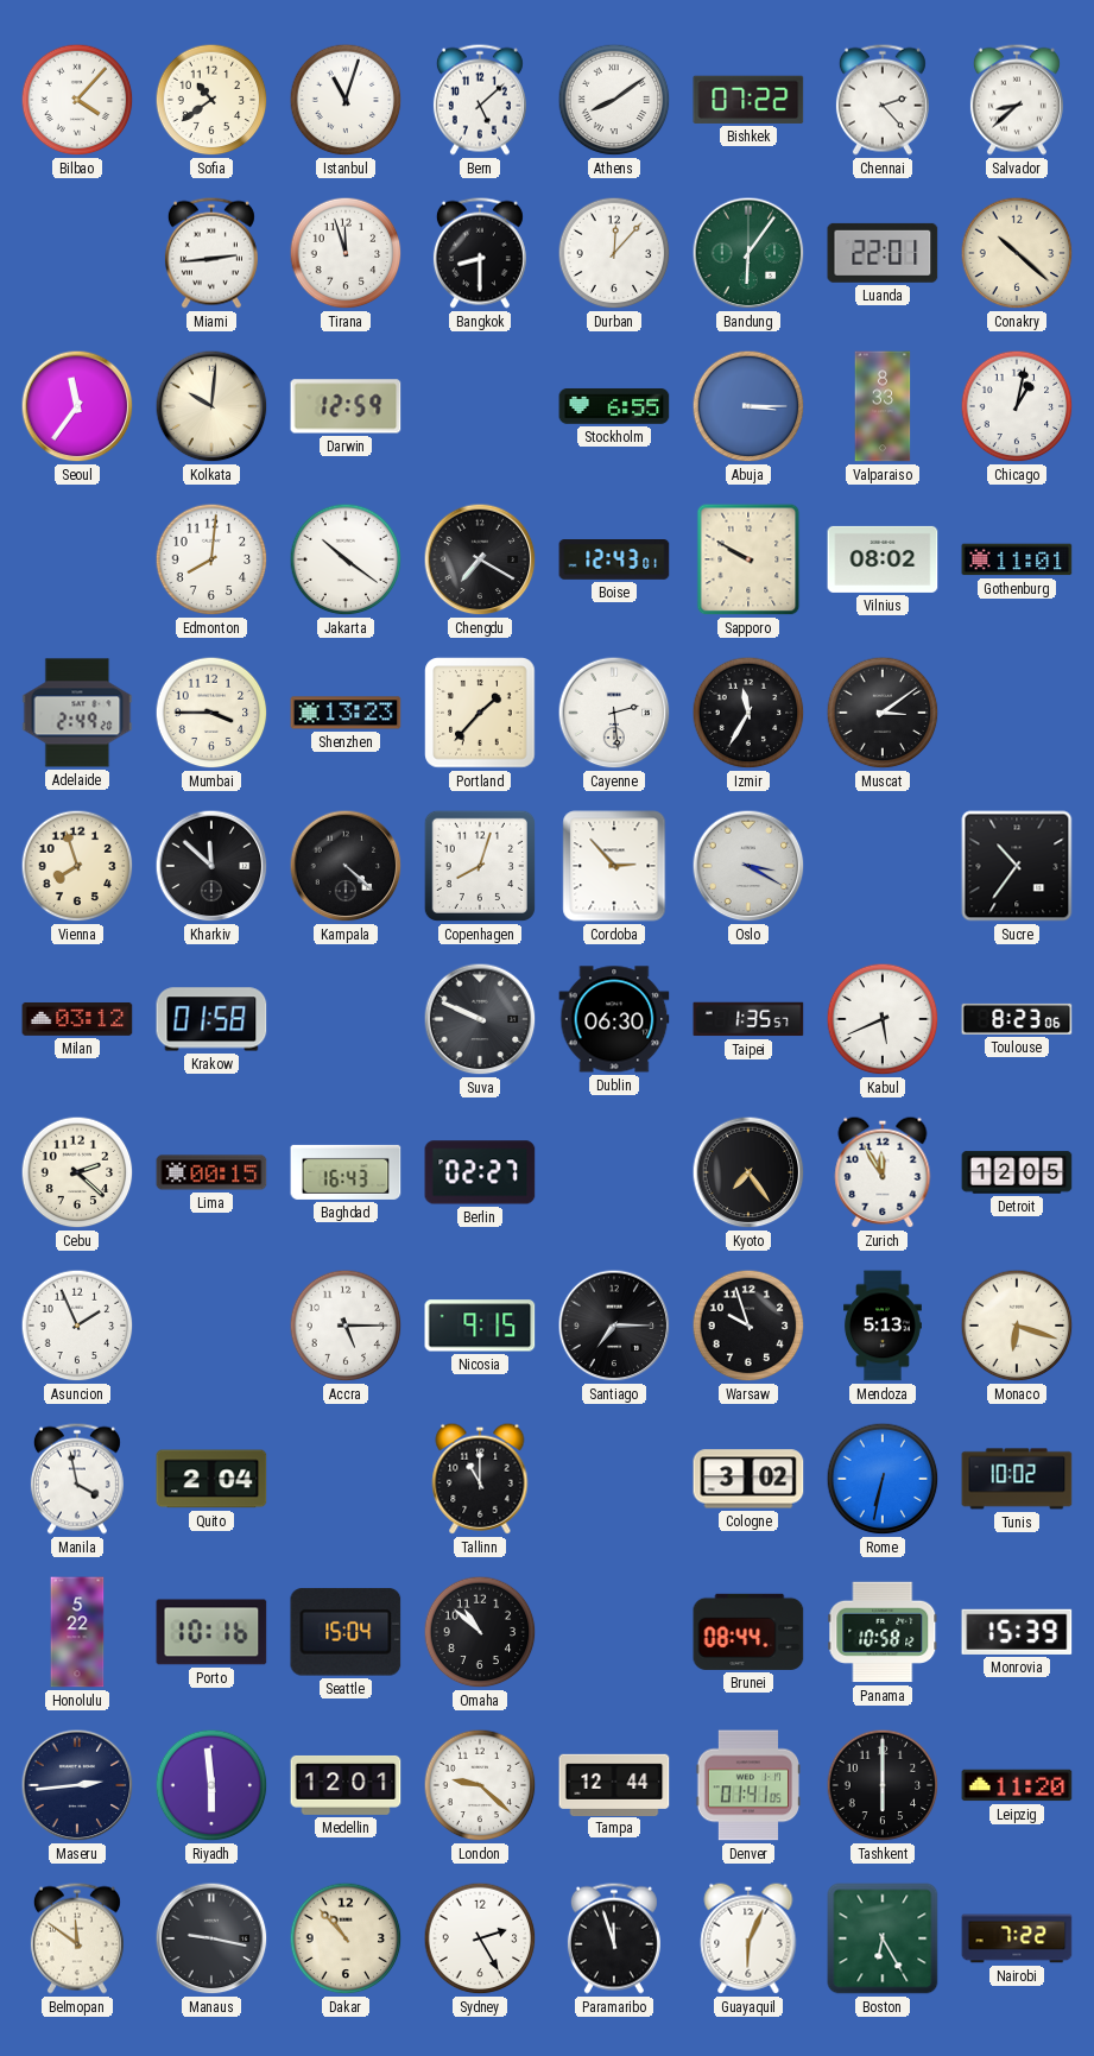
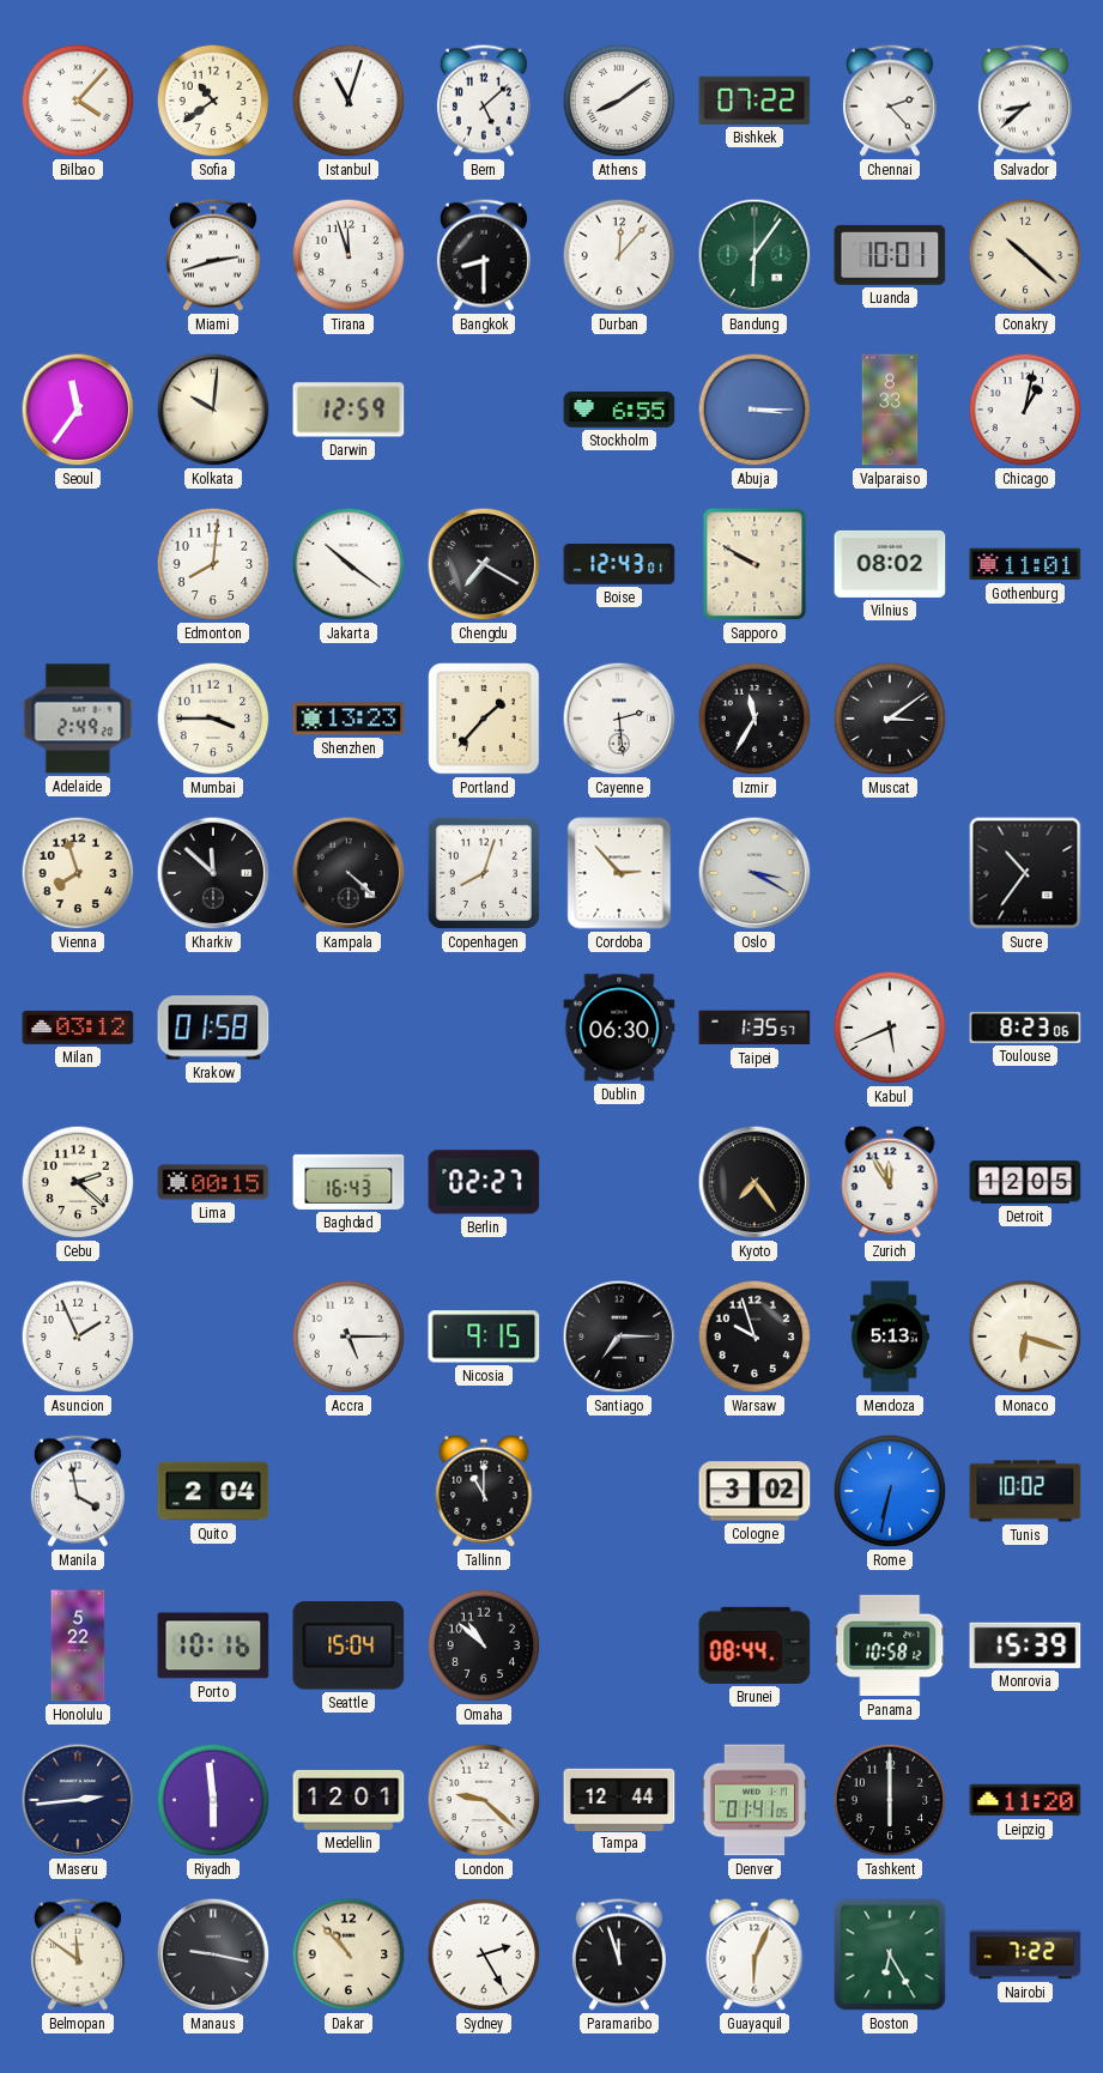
Miami: 2:44 -> 2:42
Luanda: 22:01 -> 10:01
Suva: 9:49 -> none
